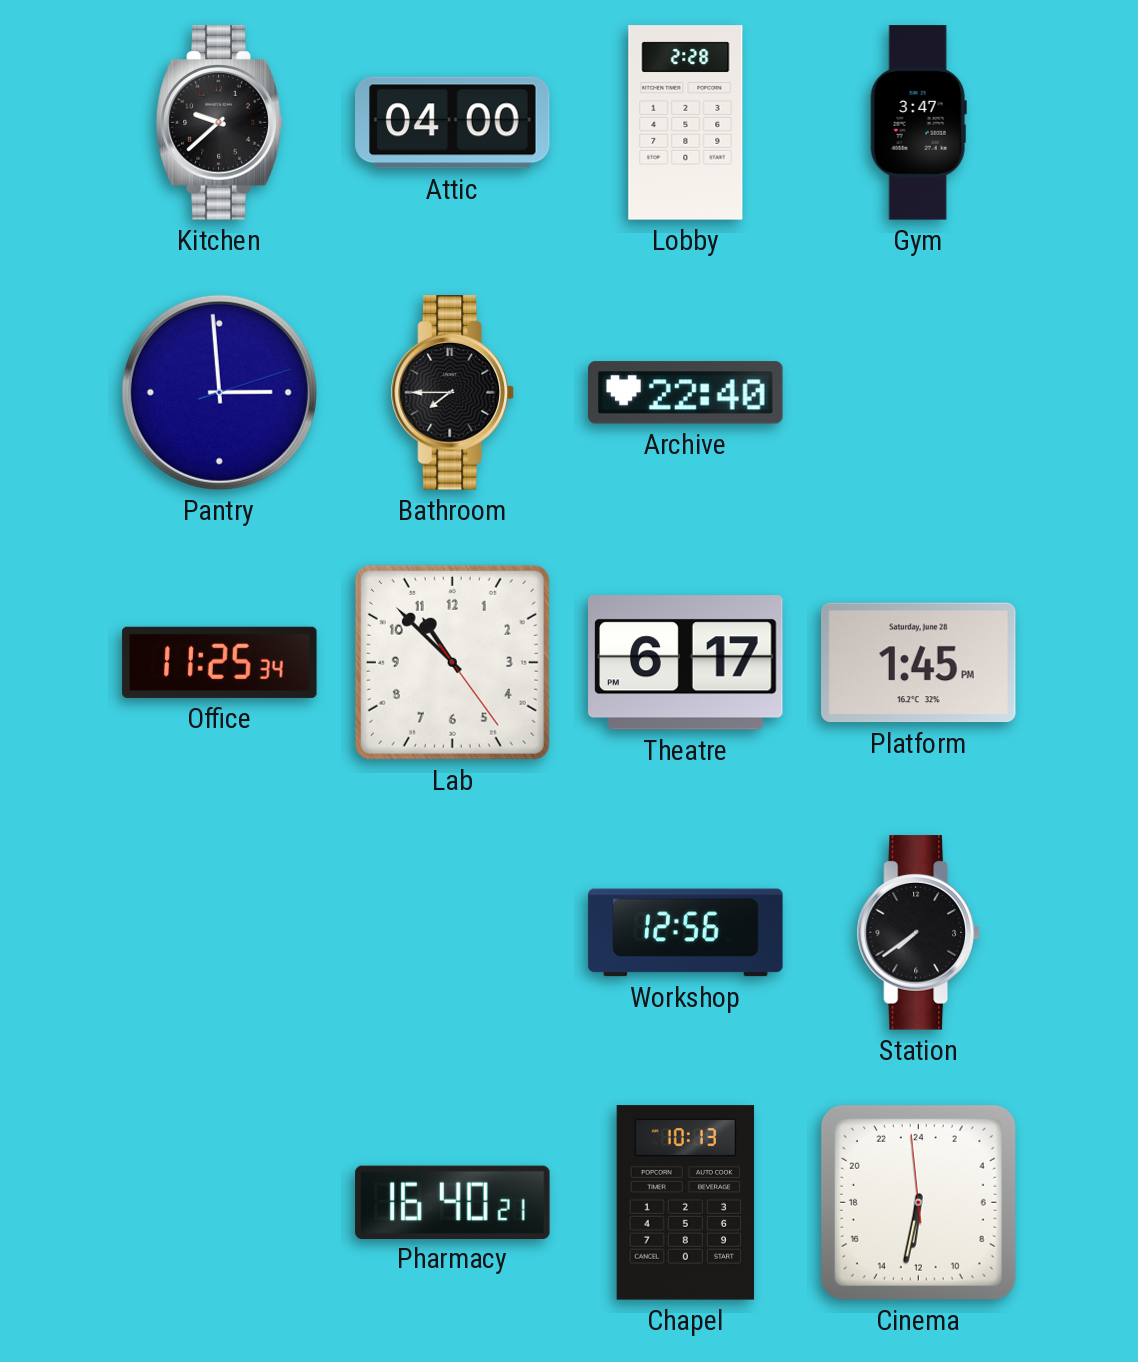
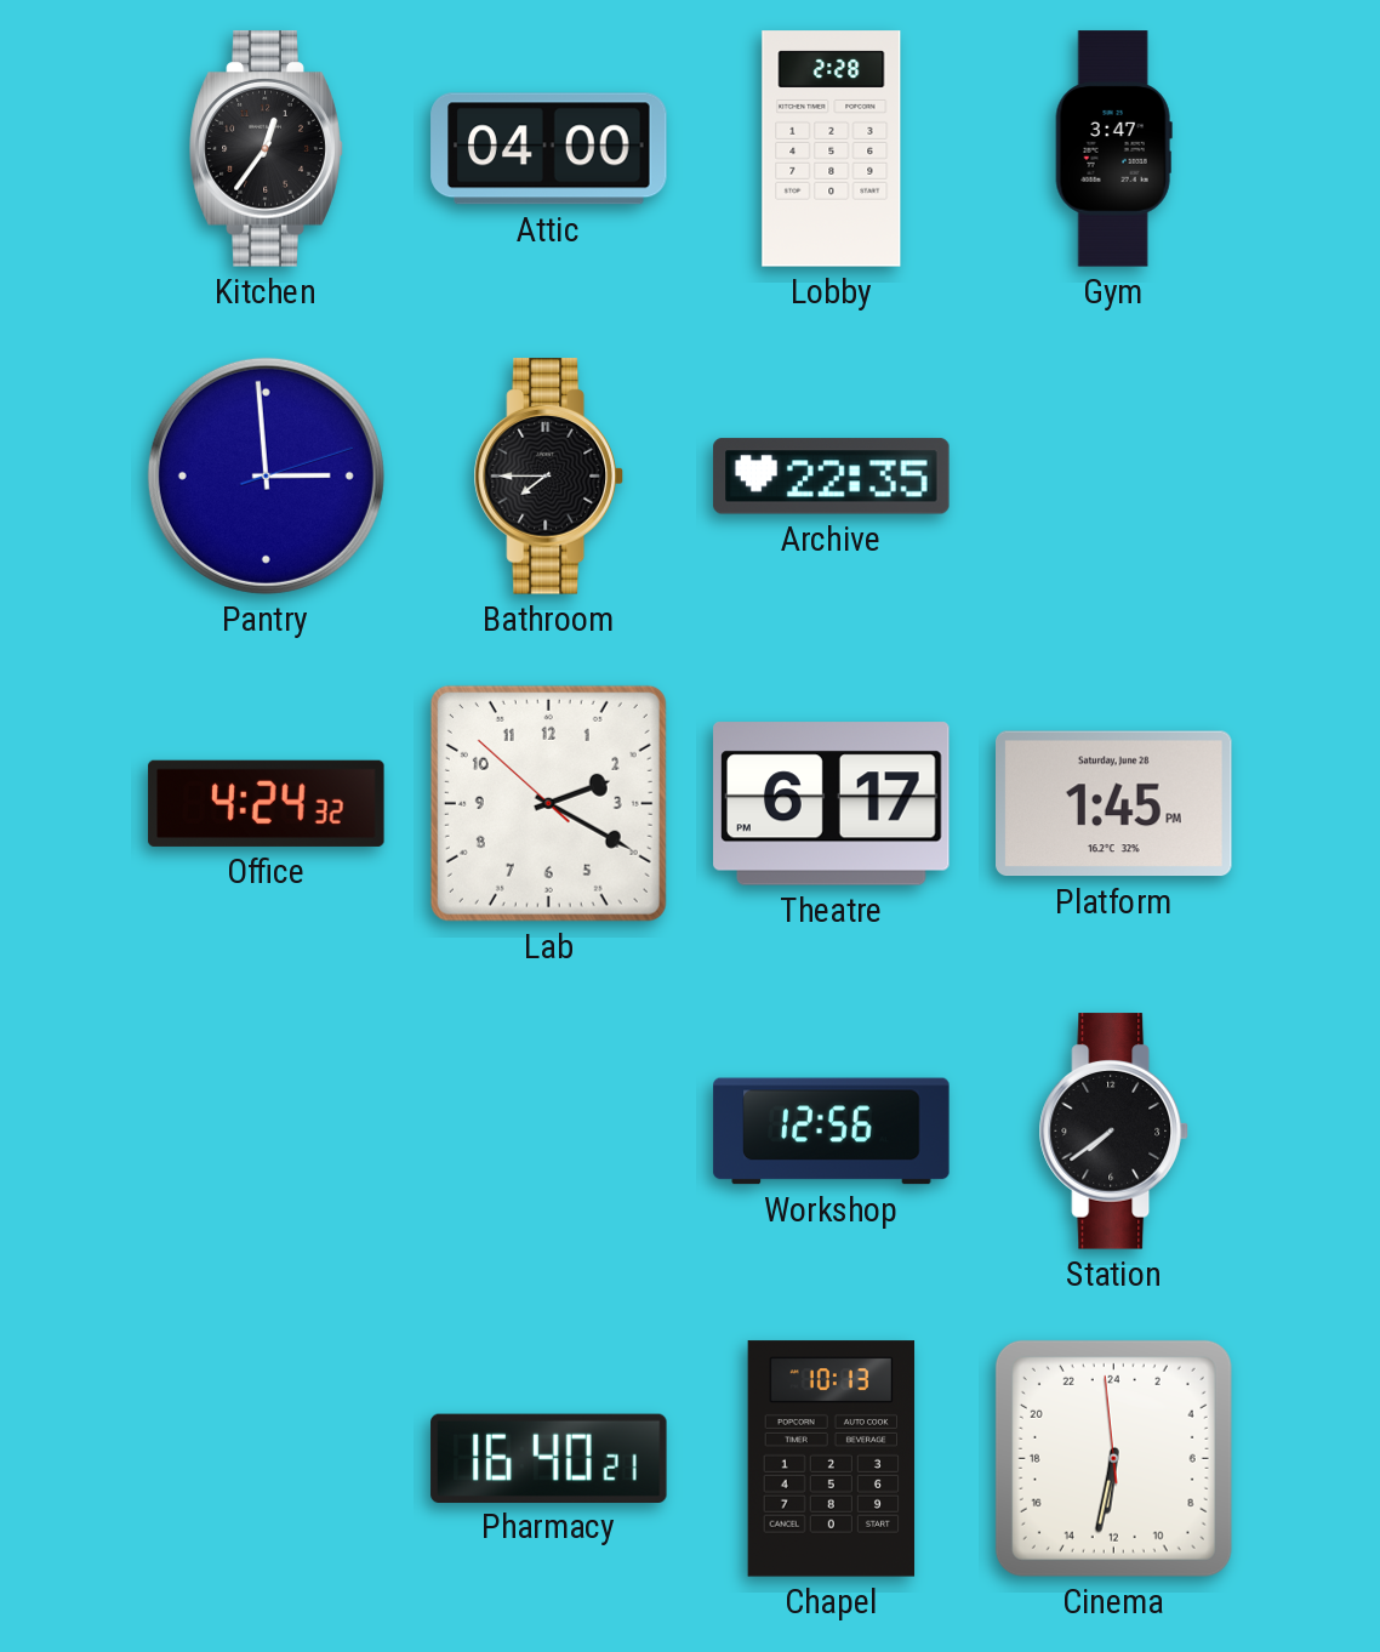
Kitchen: 9:38 -> 12:36
Archive: 22:40 -> 22:35
Office: 11:25 -> 4:24
Lab: 10:52 -> 2:19
